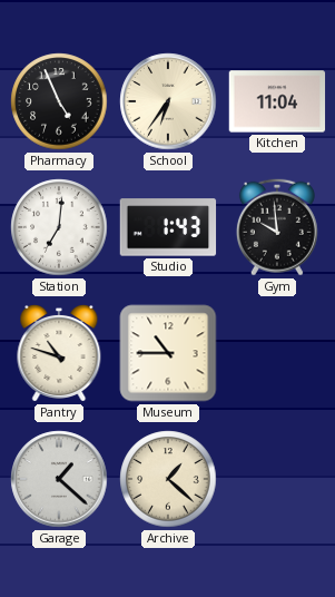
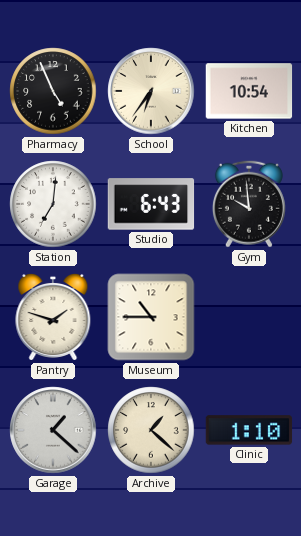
Kitchen: 11:04 -> 10:54
Studio: 1:43 -> 6:43
Pantry: 10:48 -> 1:48
Clinic: none -> 1:10
